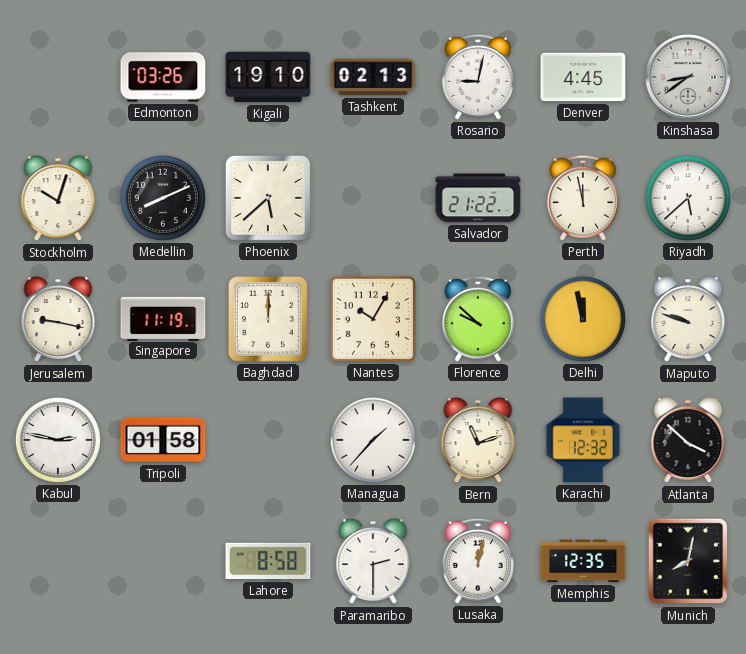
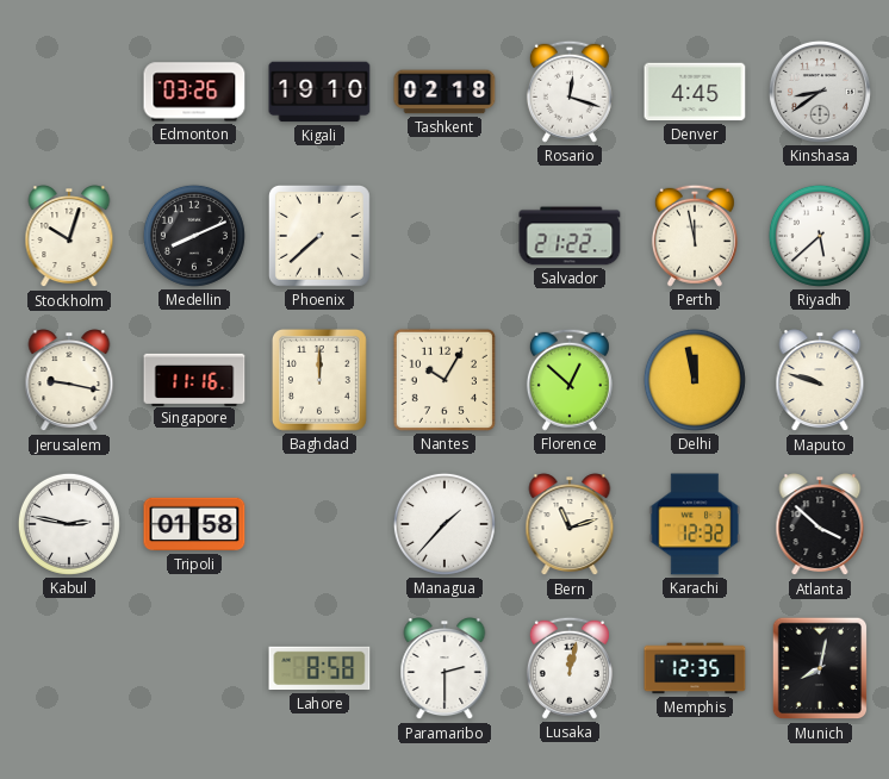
Tashkent: 02:13 -> 02:18
Rosario: 9:02 -> 12:18
Phoenix: 5:38 -> 7:38
Singapore: 11:19 -> 11:16
Florence: 9:52 -> 12:52
